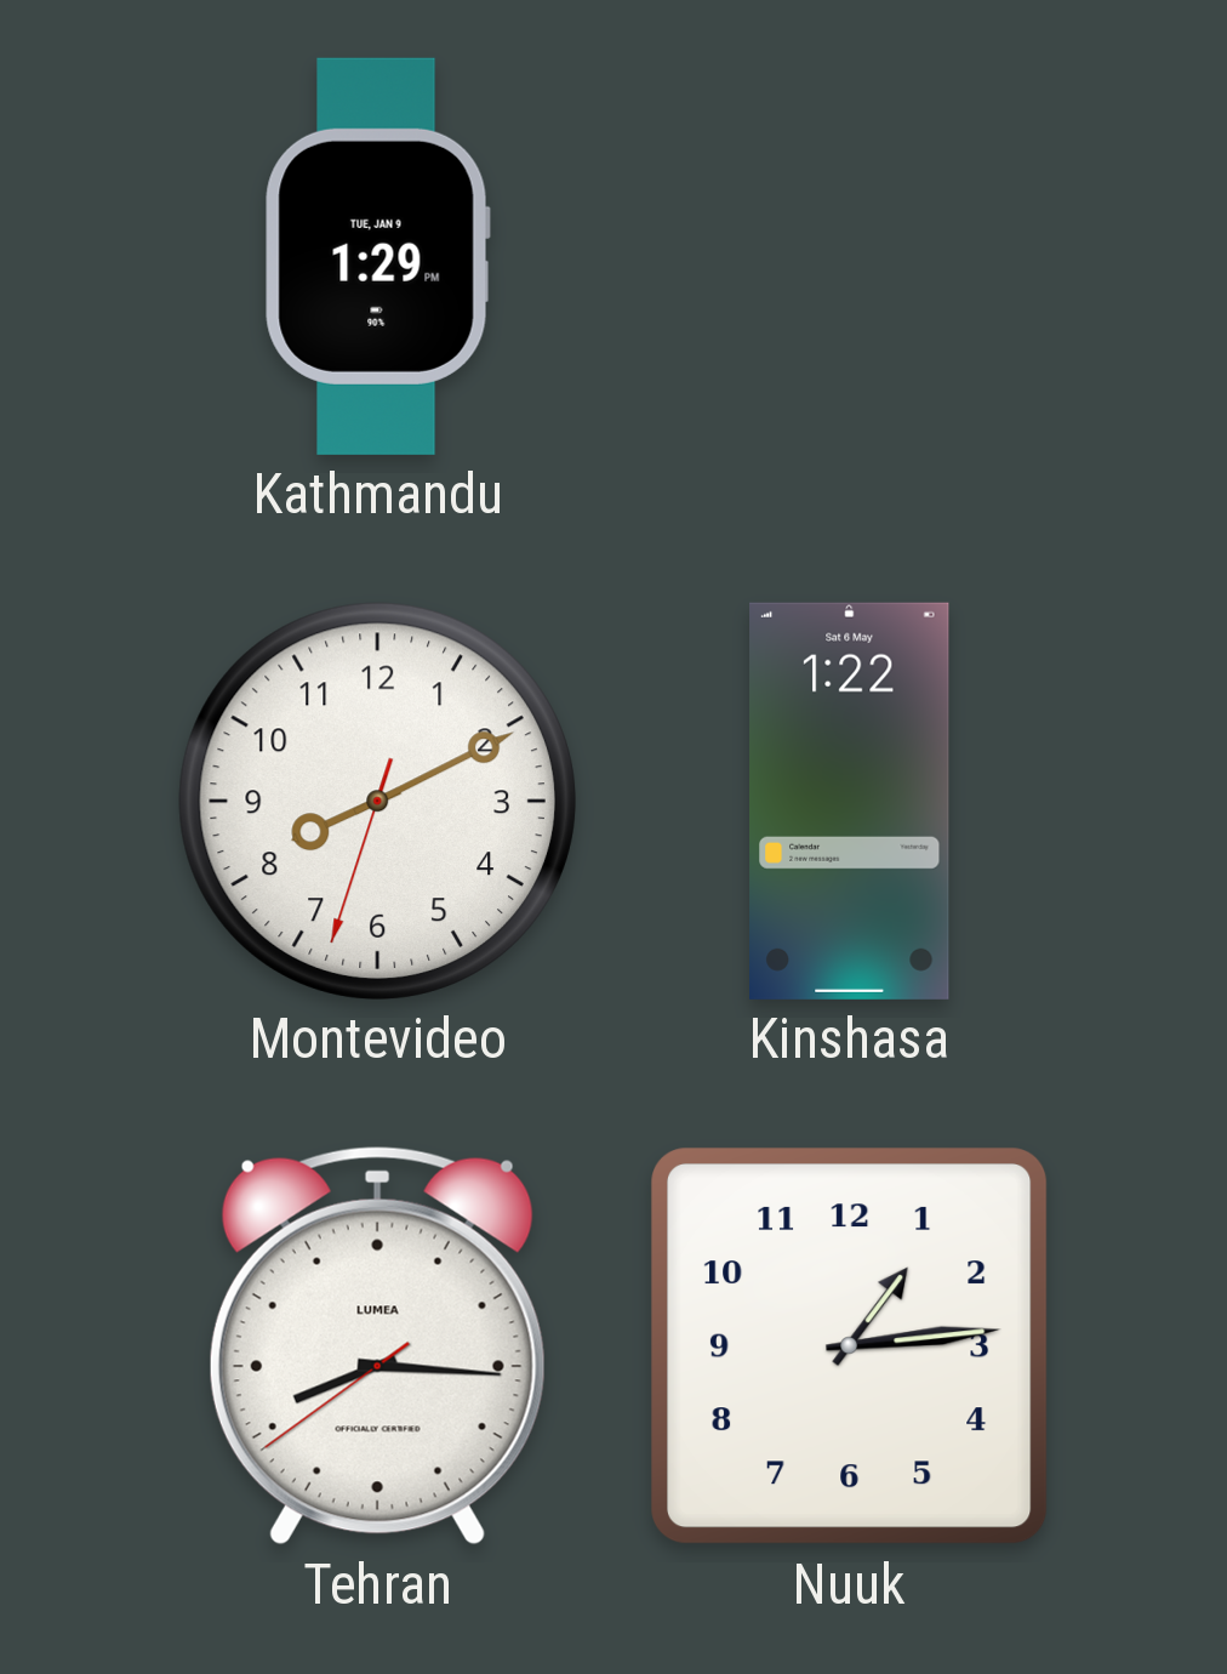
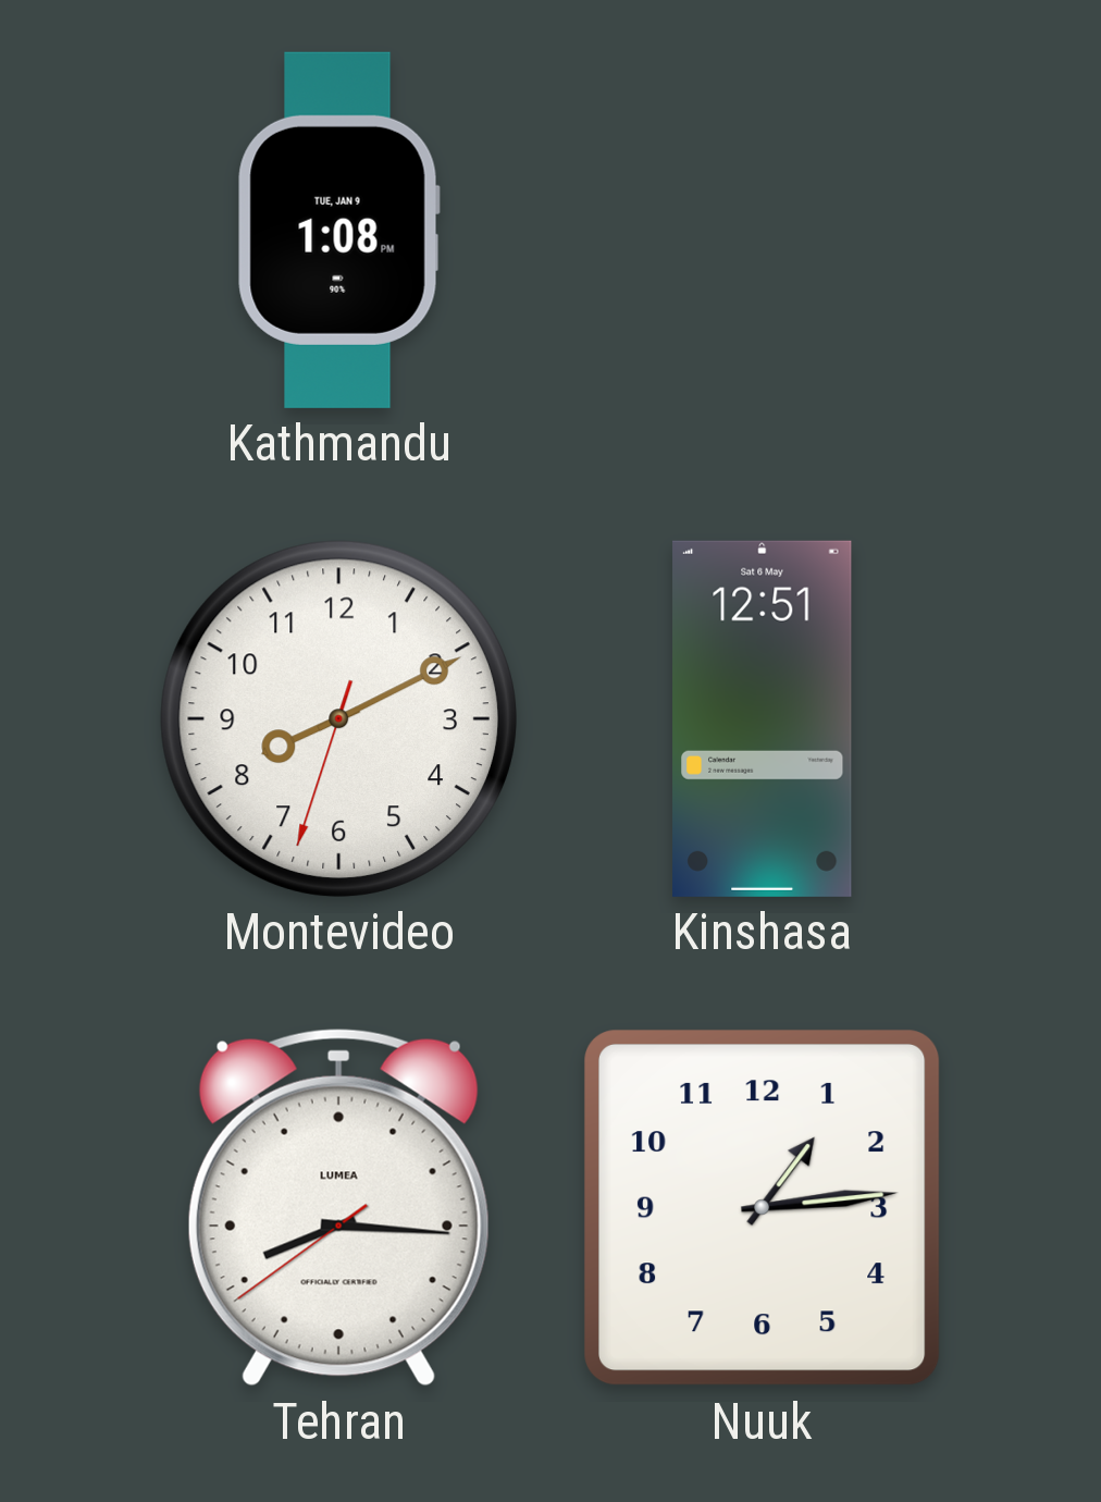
Kathmandu: 1:29 -> 1:08
Kinshasa: 1:22 -> 12:51
